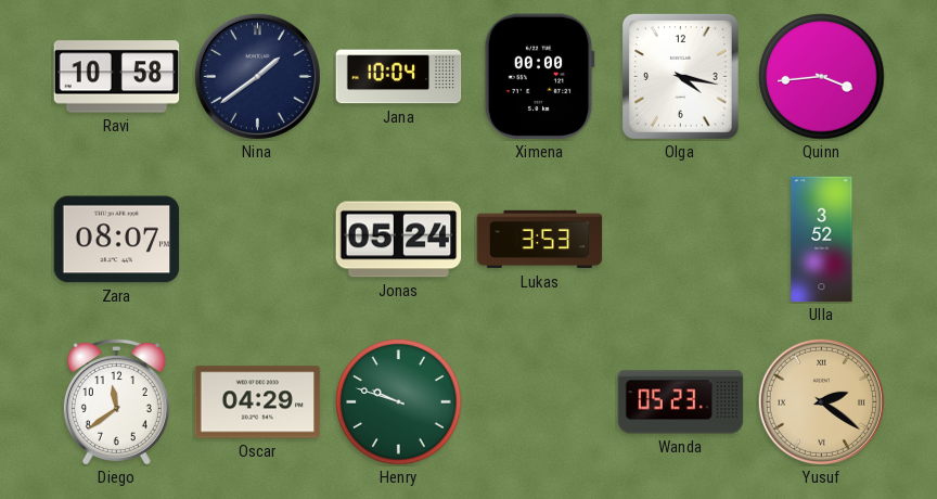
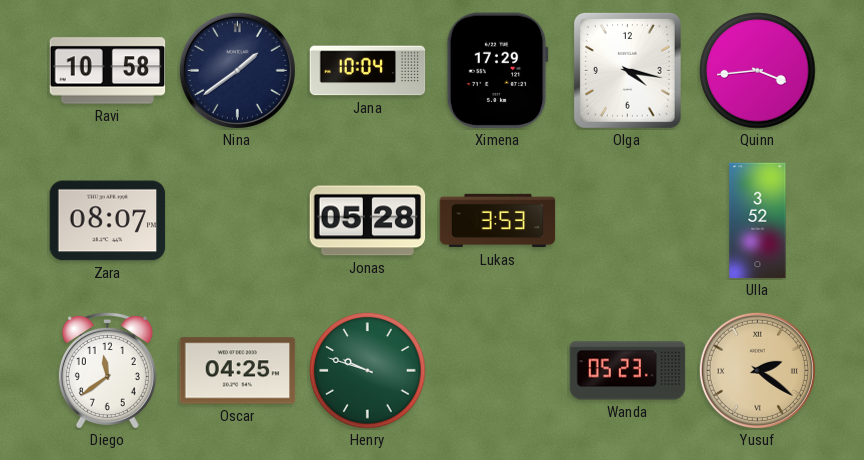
Ximena: 00:00 -> 17:29
Jonas: 05:24 -> 05:28
Oscar: 04:29 -> 04:25
